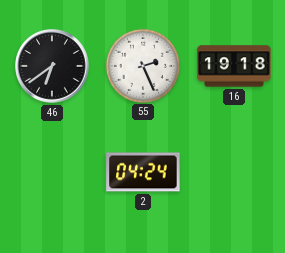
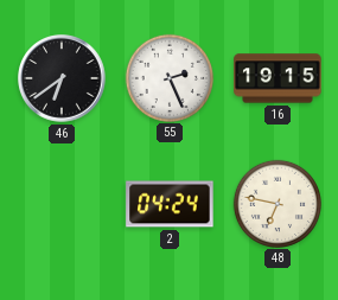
16: 19:18 -> 19:15
48: none -> 6:47
